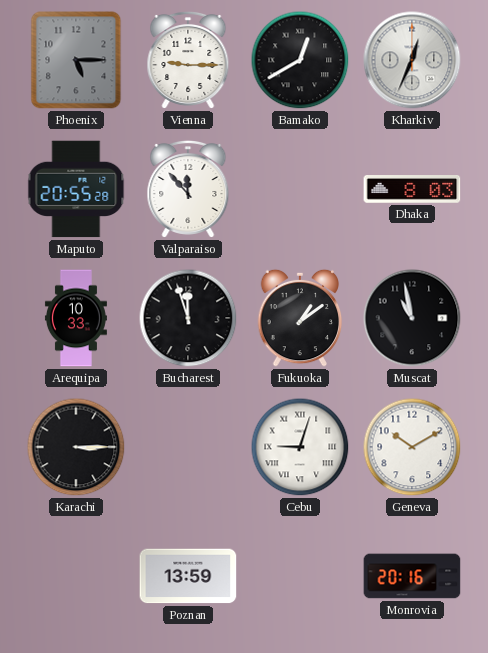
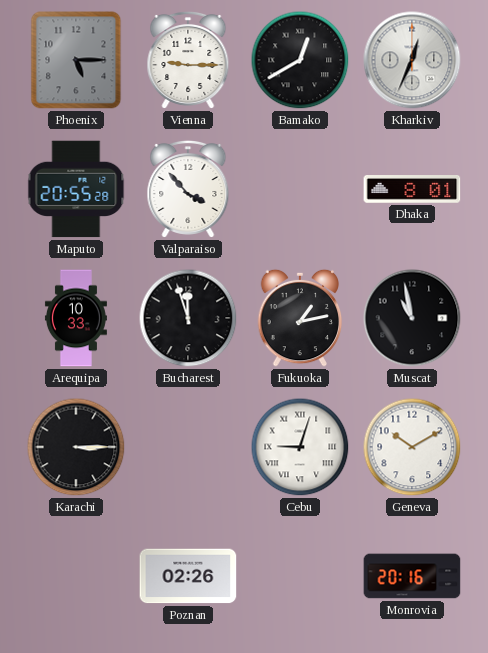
Valparaiso: 11:53 -> 3:53
Dhaka: 8:03 -> 8:01
Fukuoka: 1:09 -> 1:13
Poznan: 13:59 -> 02:26
